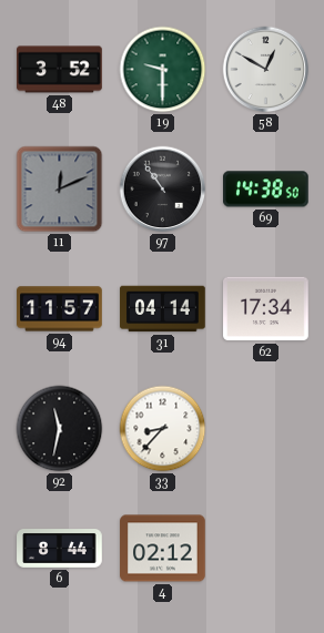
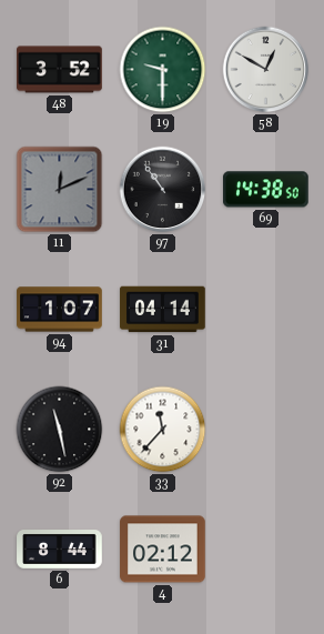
94: 11:57 -> 1:07
62: 17:34 -> none
92: 11:32 -> 11:28
33: 8:37 -> 11:37
